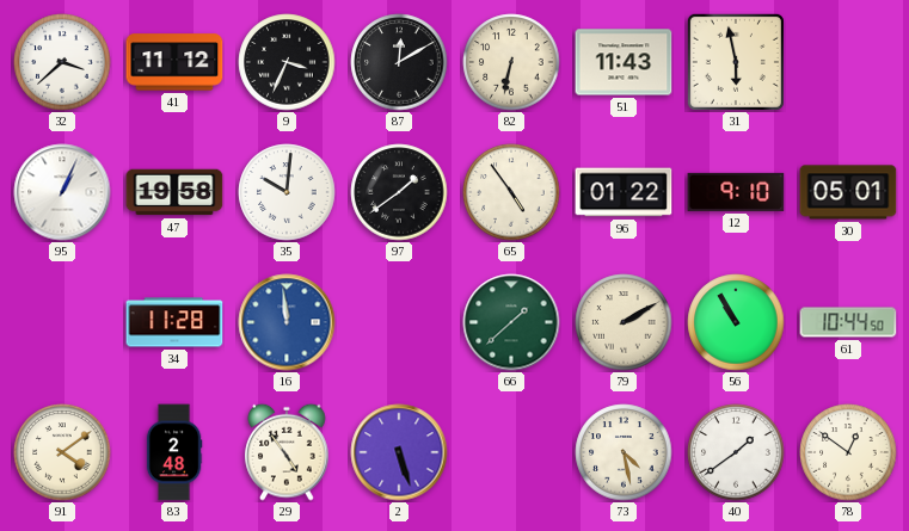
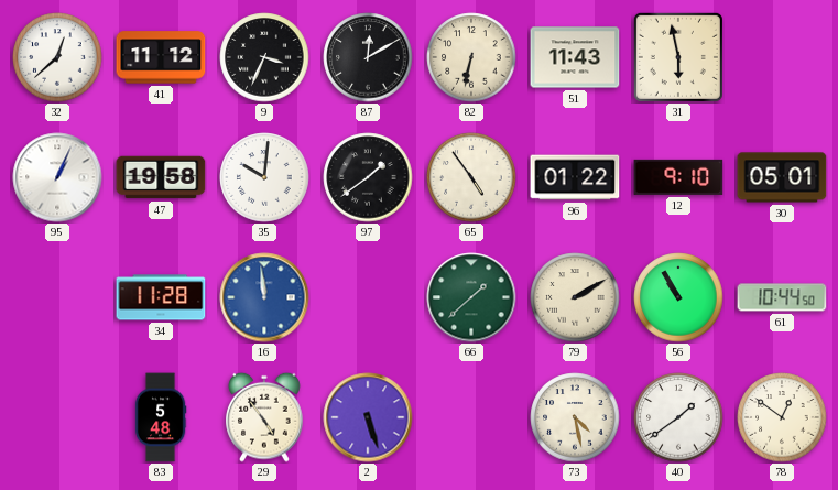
32: 3:38 -> 12:38
91: 4:09 -> none
83: 2:48 -> 5:48
